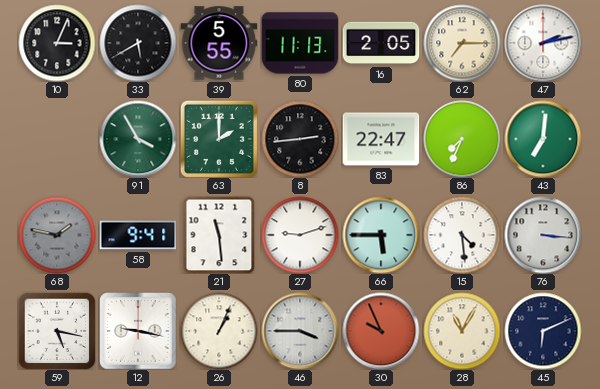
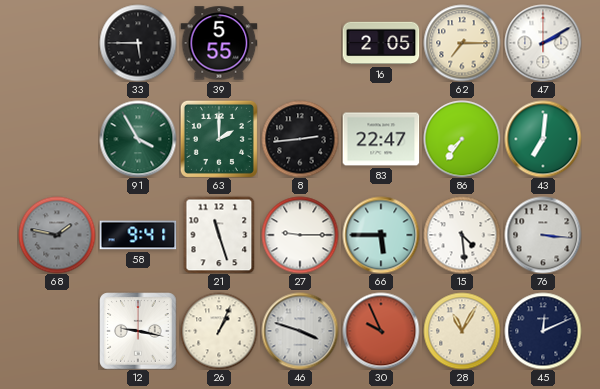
10: 3:04 -> none
33: 5:40 -> 5:45
80: 11:13 -> none
47: 2:13 -> 2:10
86: 7:34 -> 7:36
21: 11:29 -> 11:27
27: 9:12 -> 9:15
59: 5:17 -> none
46: 3:45 -> 3:48
45: 6:11 -> 12:11
